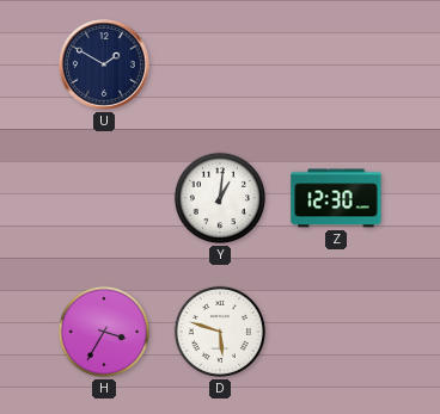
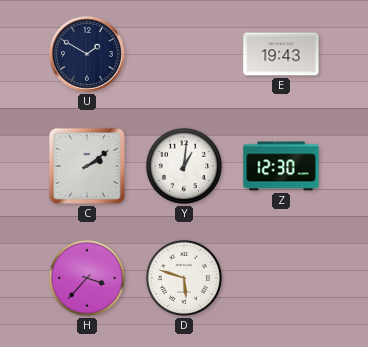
E: none -> 19:43
C: none -> 2:09
H: 3:35 -> 3:37
